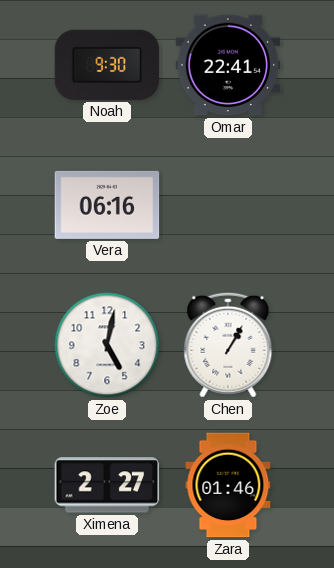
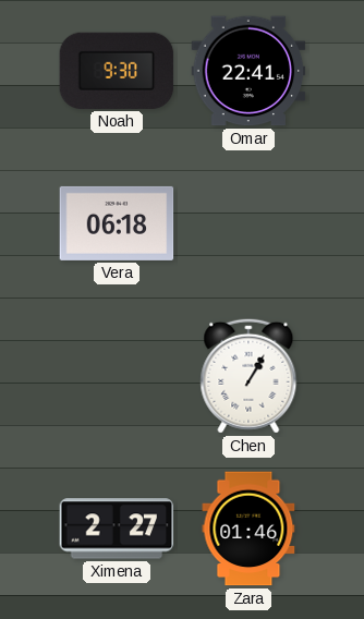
Vera: 06:16 -> 06:18
Zoe: 5:02 -> none
